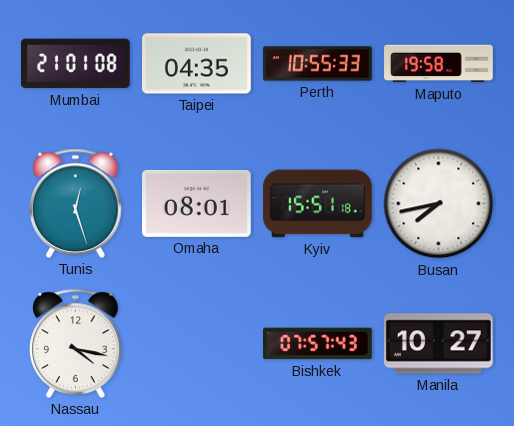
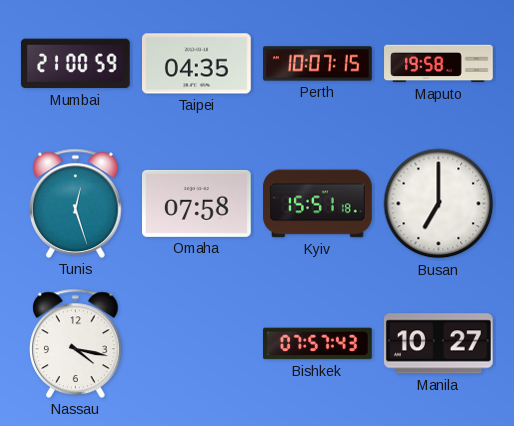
Mumbai: 21:01 -> 21:00
Perth: 10:55 -> 10:07
Omaha: 08:01 -> 07:58
Busan: 7:43 -> 7:00
